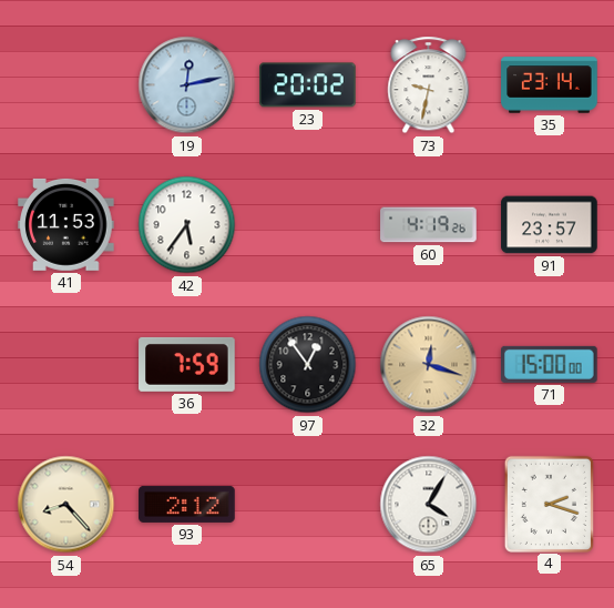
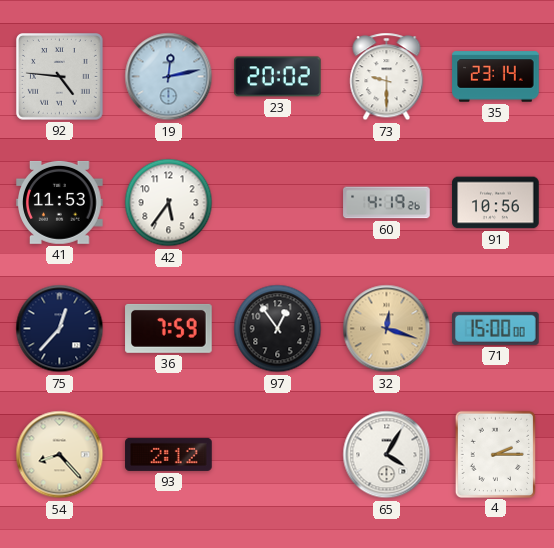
92: none -> 4:46
73: 9:32 -> 9:30
91: 23:57 -> 10:56
75: none -> 12:37
4: 2:18 -> 2:15
